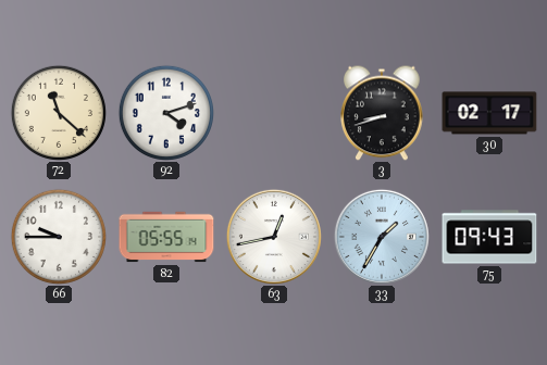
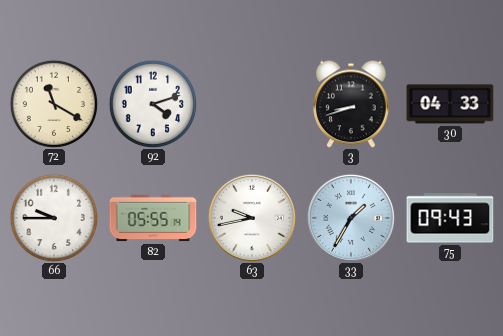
72: 11:22 -> 11:20
30: 02:17 -> 04:33
63: 12:43 -> 9:43
